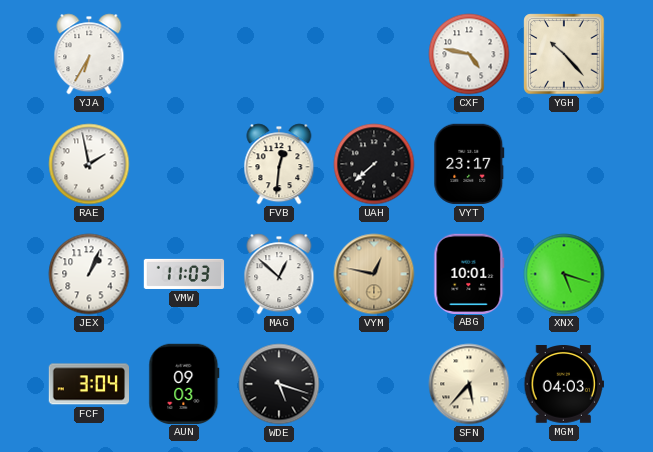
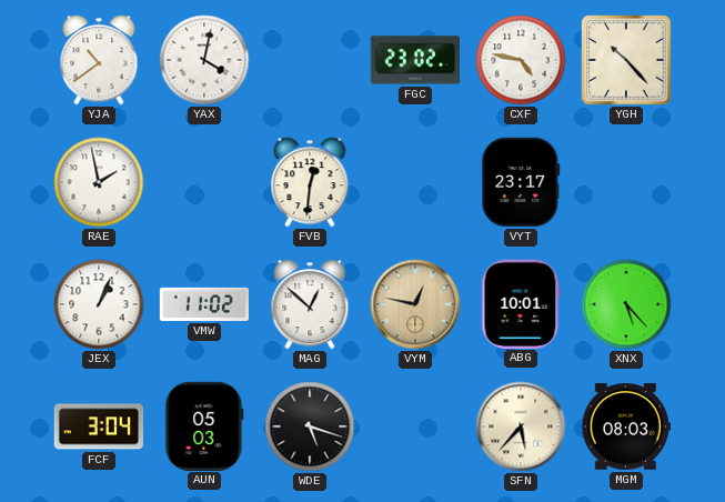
YJA: 6:35 -> 10:39
YAX: none -> 4:02
FGC: none -> 23:02
UAH: 7:38 -> none
VMW: 11:03 -> 11:02
XNX: 5:18 -> 5:23
AUN: 09:03 -> 05:03
MGM: 04:03 -> 08:03
